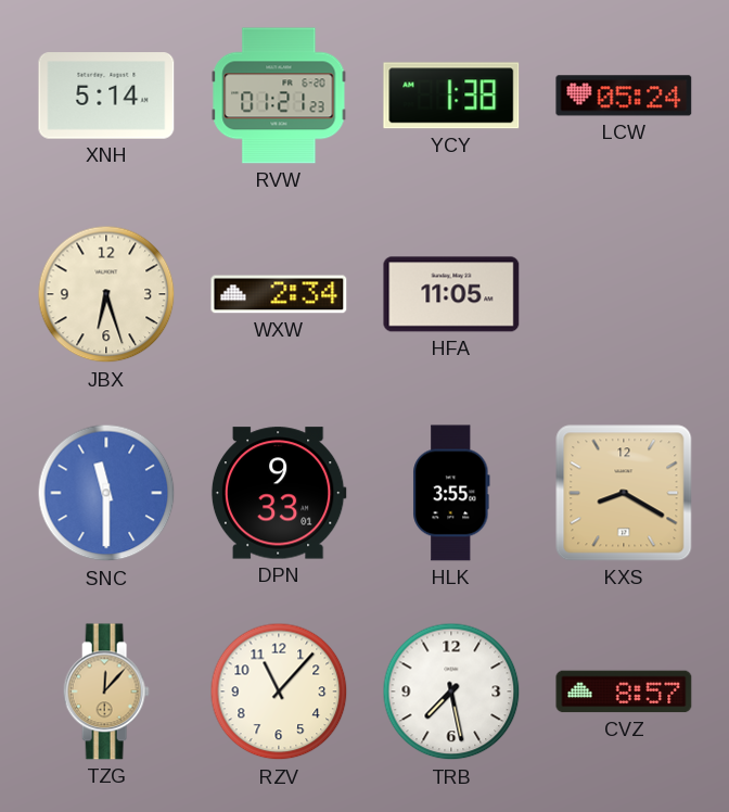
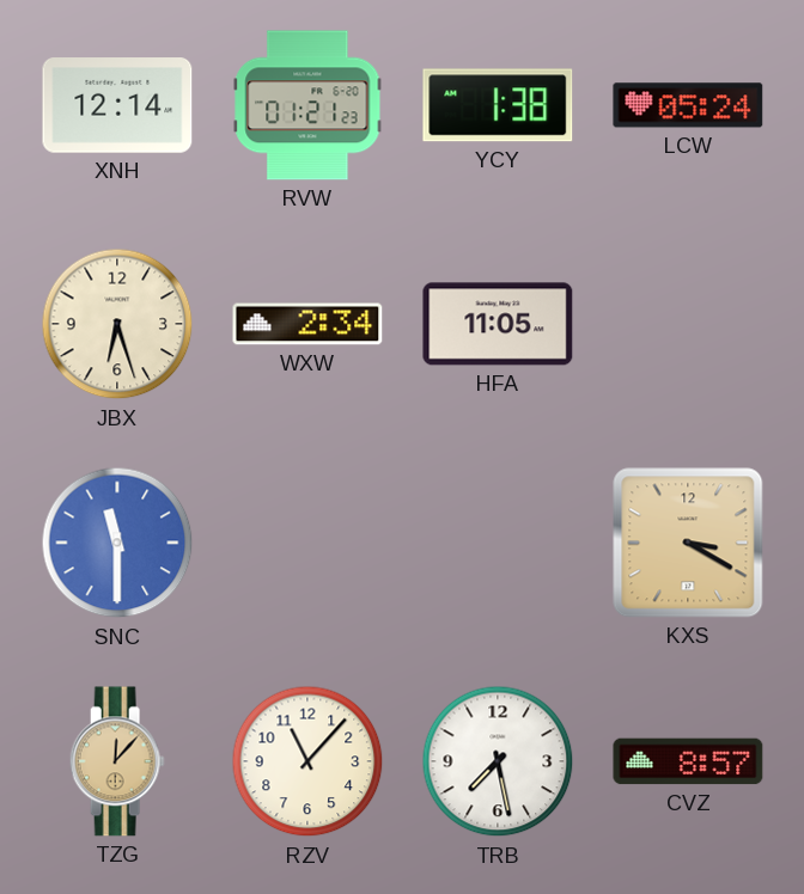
XNH: 5:14 -> 12:14
DPN: 9:33 -> none
HLK: 3:55 -> none
KXS: 8:20 -> 3:20
